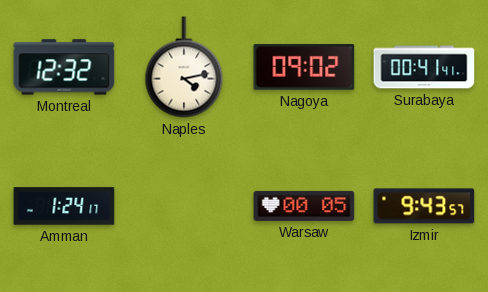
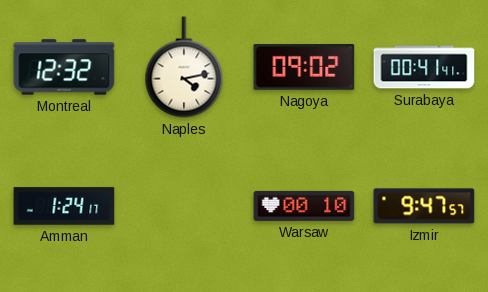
Warsaw: 00:05 -> 00:10
Izmir: 9:43 -> 9:47
